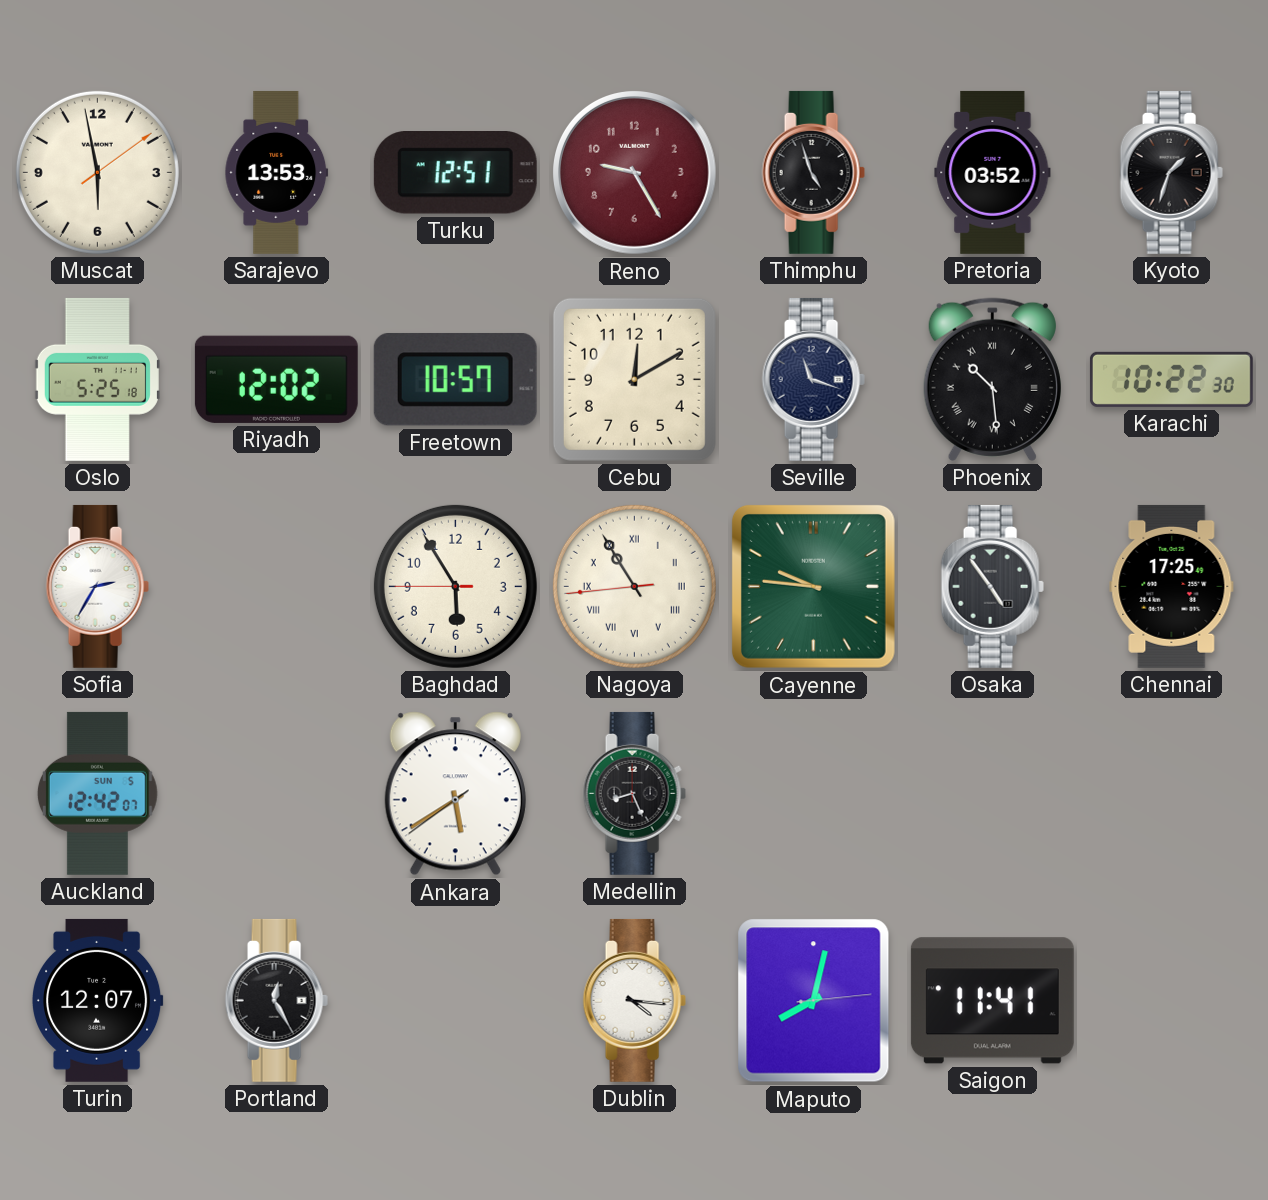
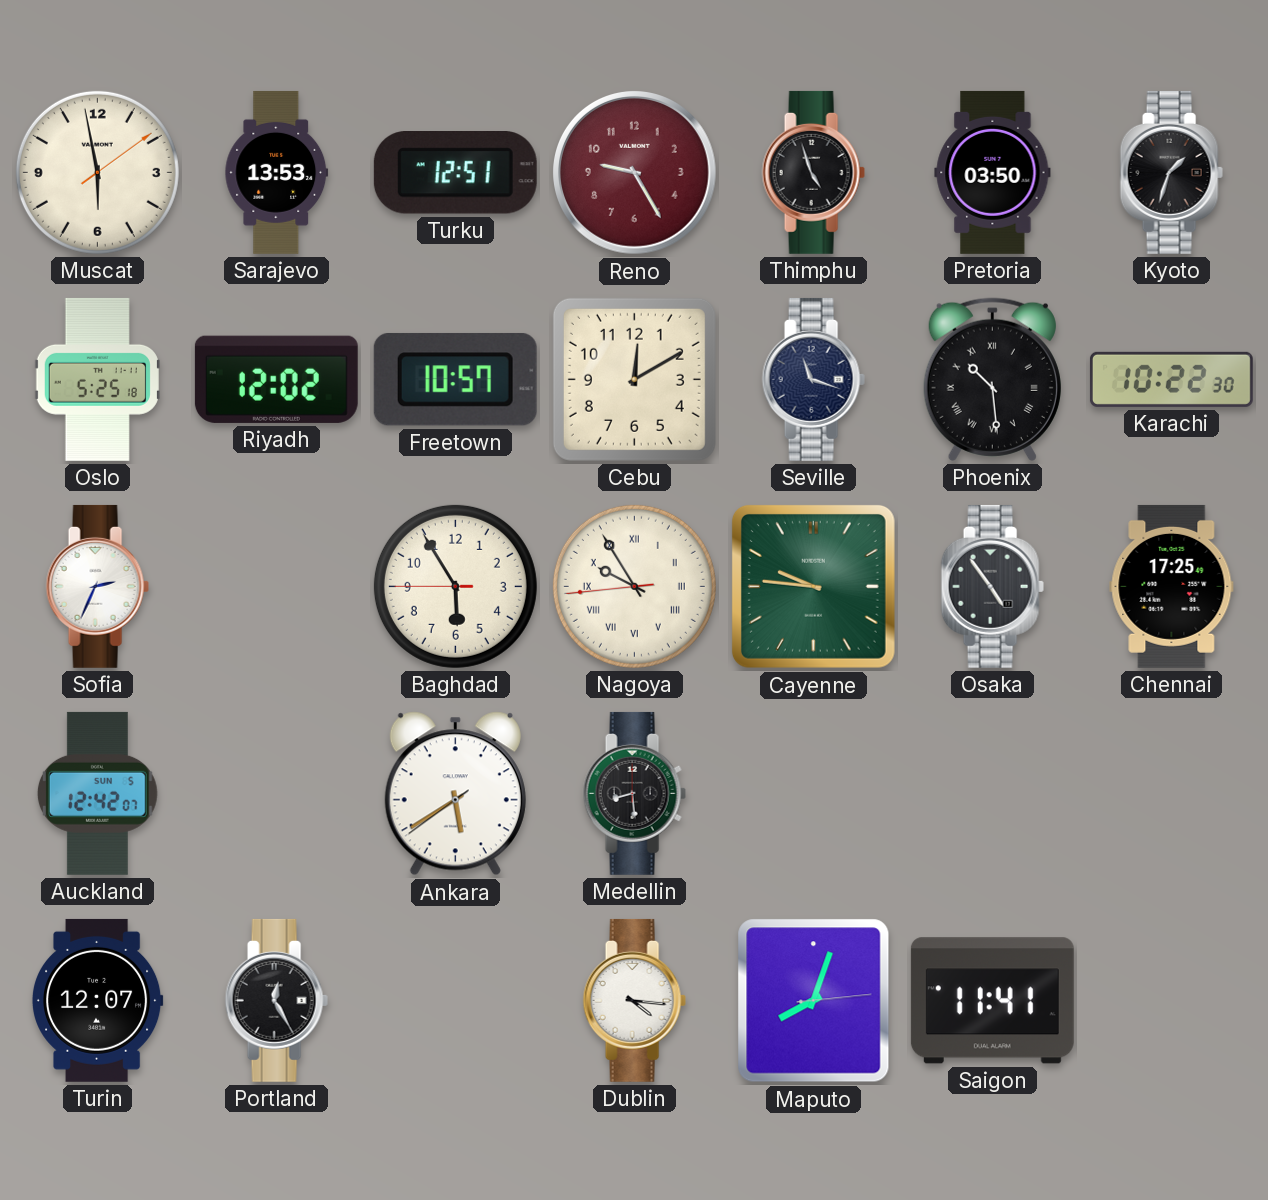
Pretoria: 03:52 -> 03:50
Sofia: 2:35 -> 2:34
Nagoya: 10:54 -> 9:54
Medellin: 8:26 -> 8:29
Maputo: 8:02 -> 8:03
